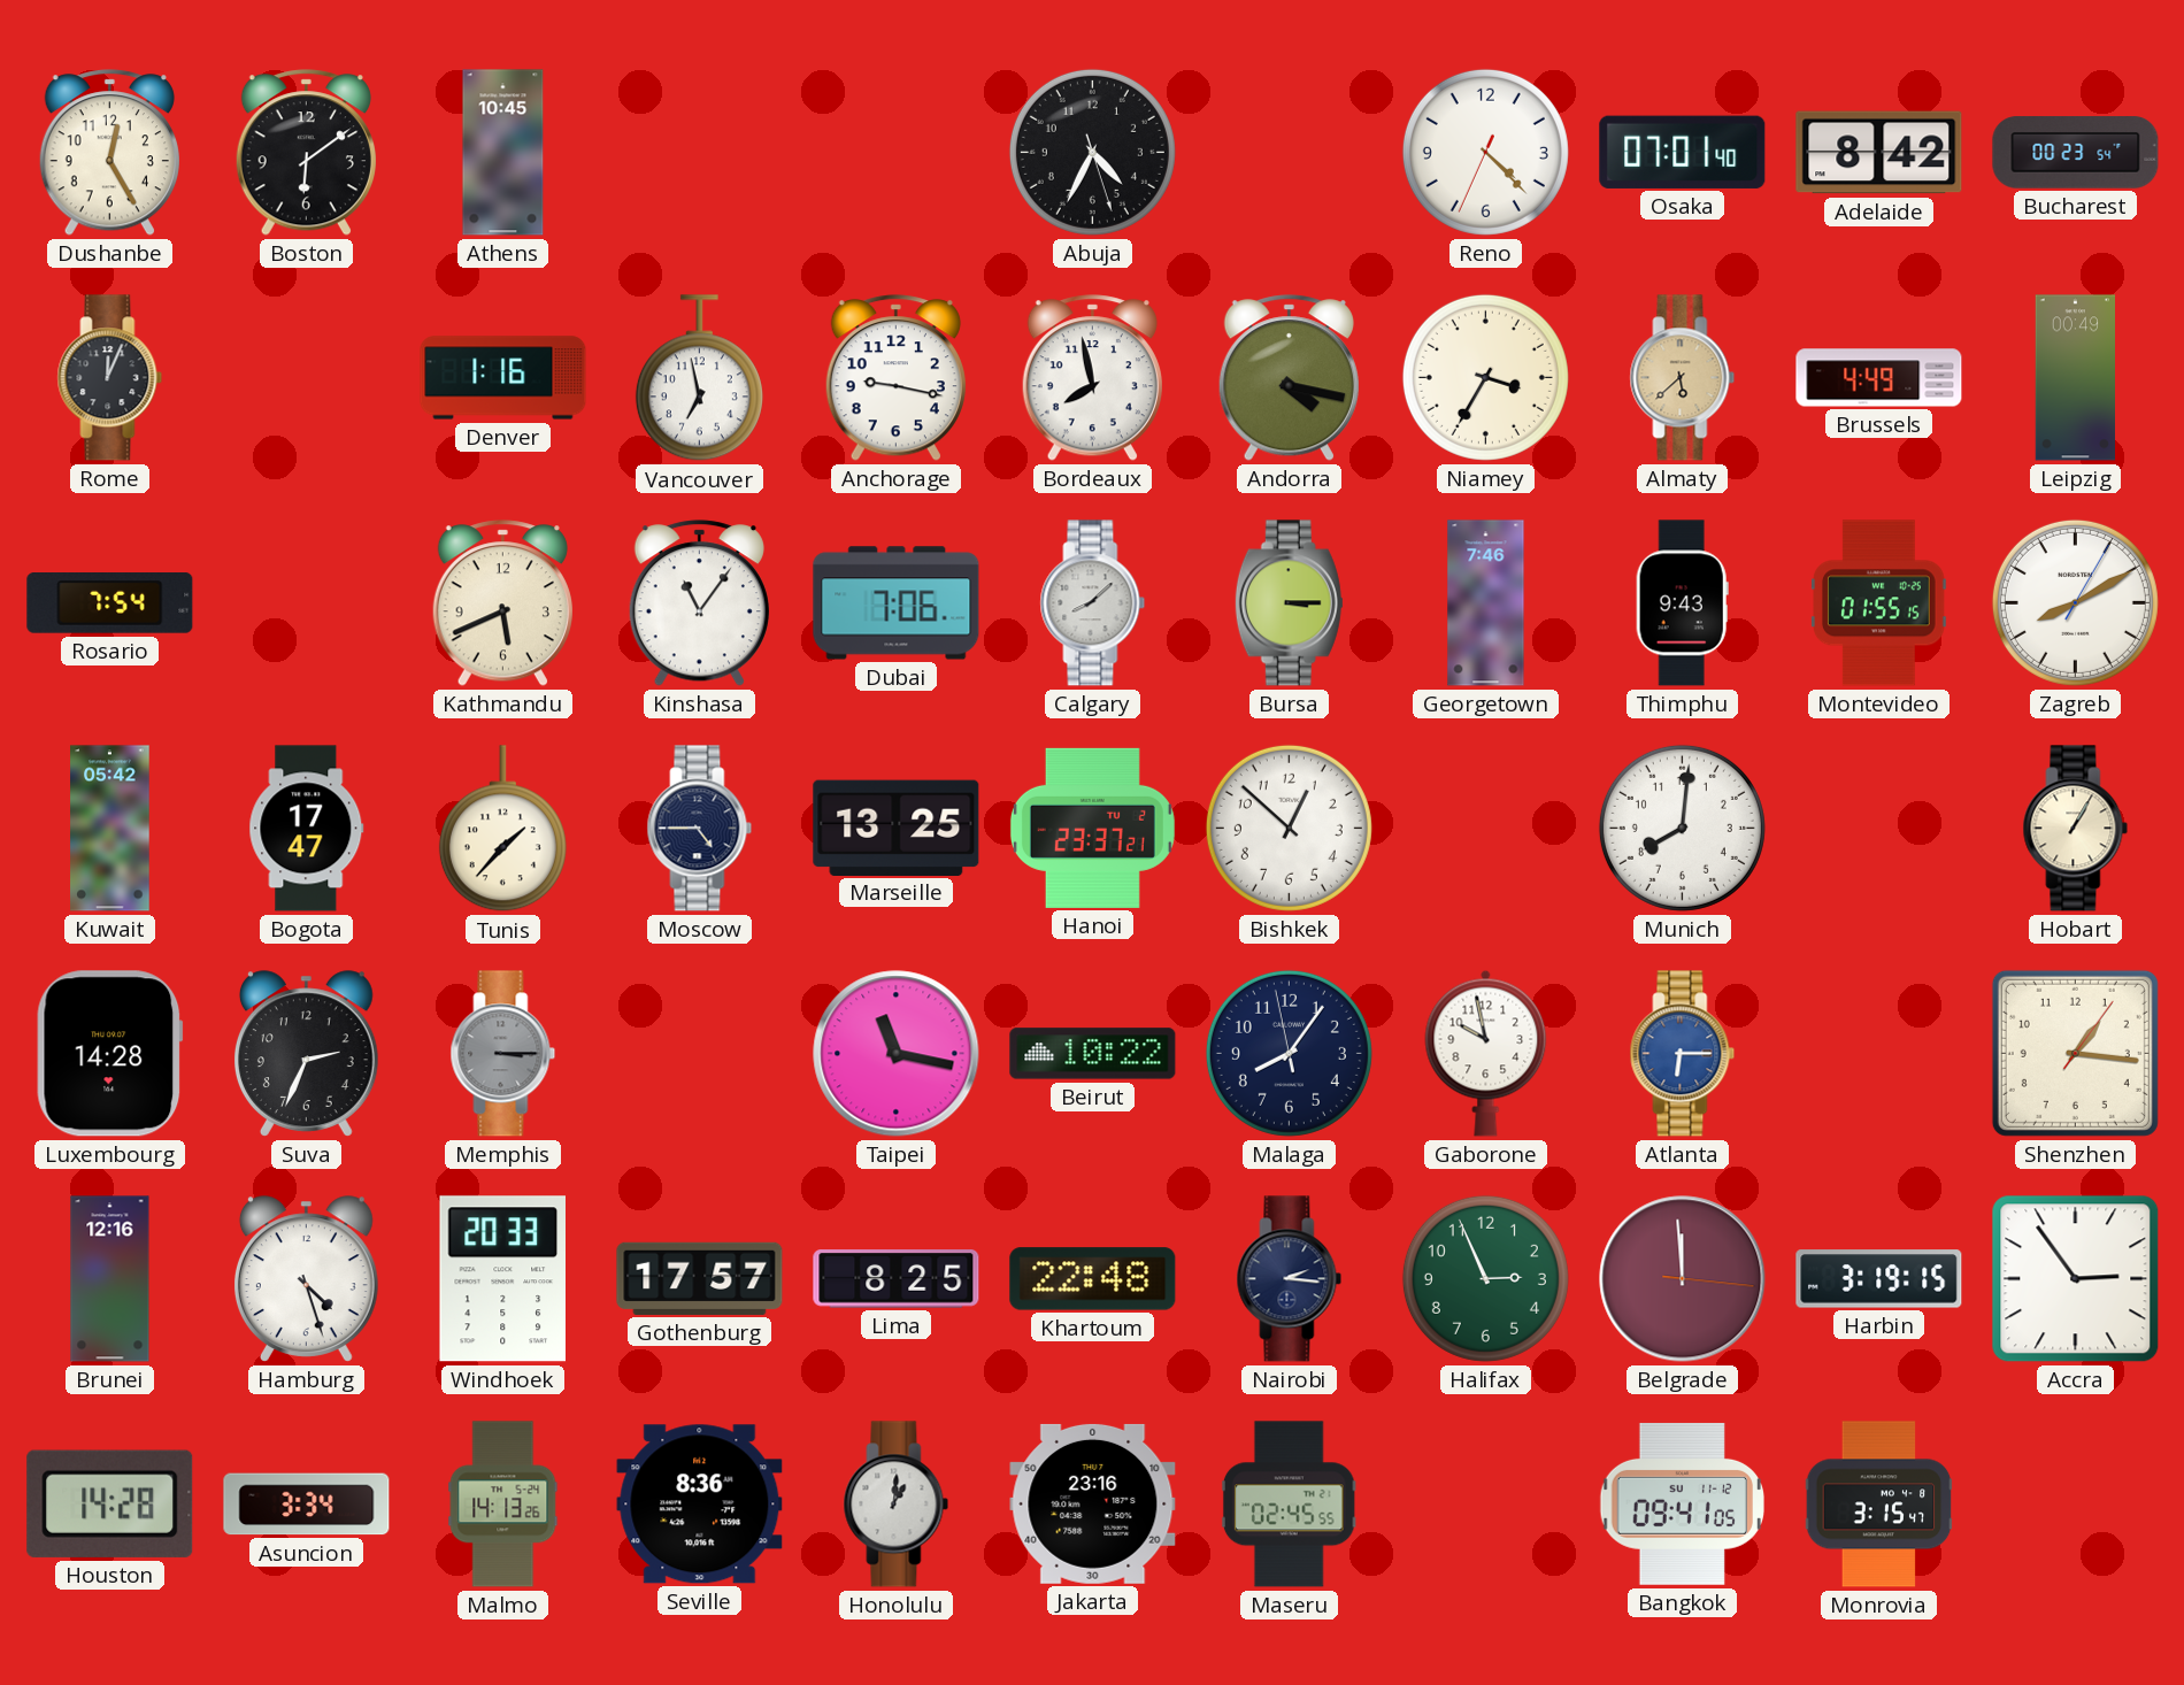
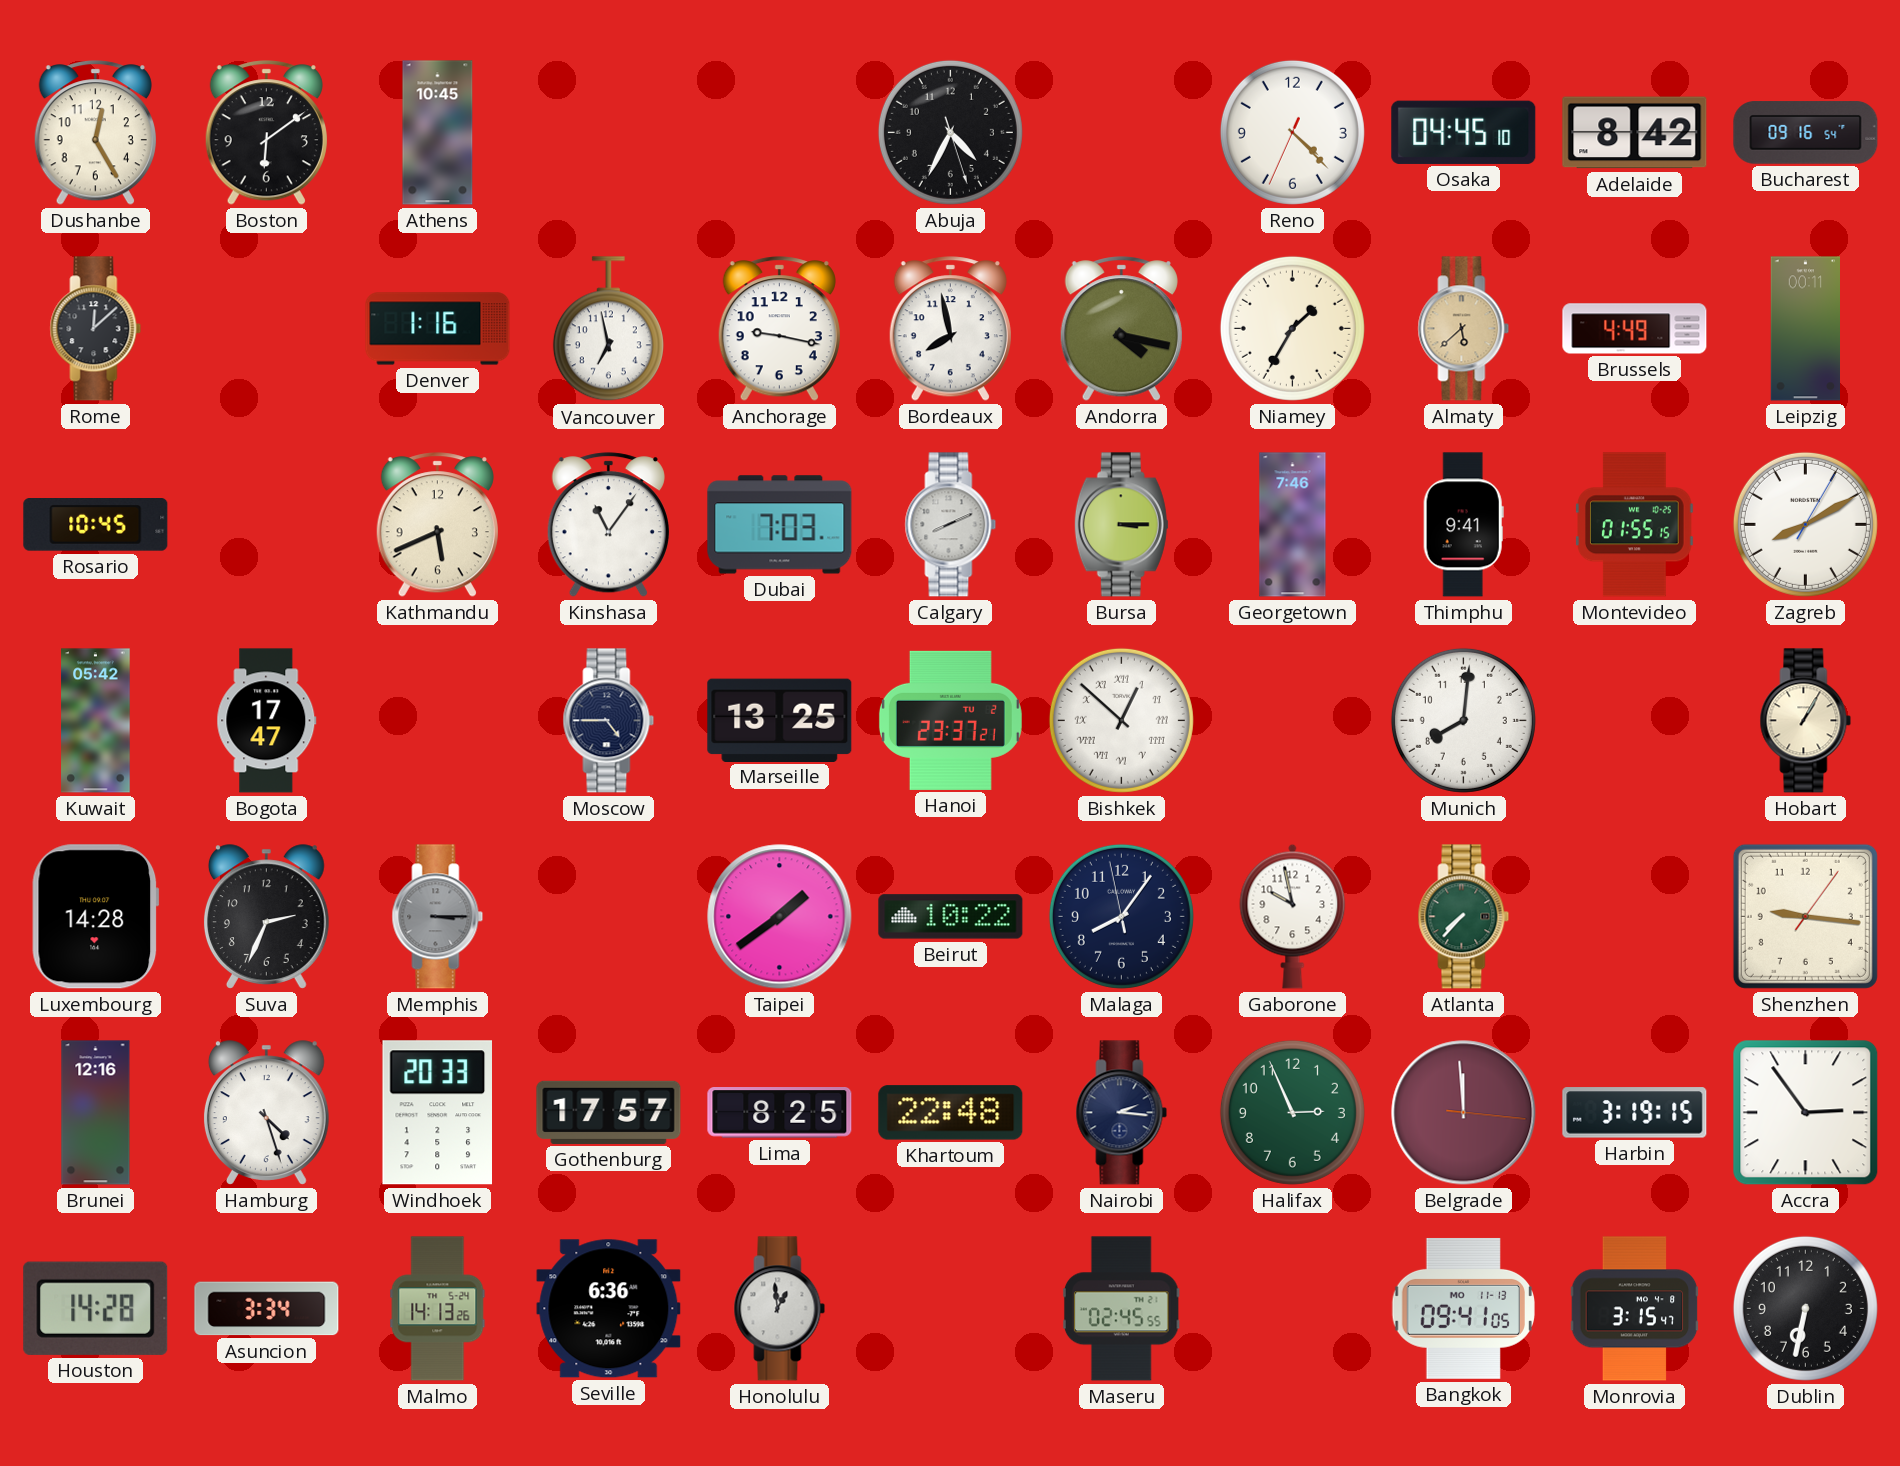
Osaka: 07:01 -> 04:45
Bucharest: 00:23 -> 09:16
Rome: 12:04 -> 12:08
Niamey: 3:35 -> 1:35
Leipzig: 00:49 -> 00:11
Rosario: 7:54 -> 10:45
Dubai: 7:06 -> 7:03
Calgary: 8:08 -> 8:11
Thimphu: 9:43 -> 9:41
Tunis: 1:37 -> none
Bishkek numerals: Arabic -> Roman
Taipei: 11:17 -> 1:39
Atlanta: 6:15 -> 7:37
Atlanta dial: blue -> green
Shenzhen: 1:16 -> 9:16
Seville: 8:36 -> 6:36
Honolulu: 1:01 -> 12:59
Jakarta: 23:16 -> none
Bangkok date: SU 11-12 -> MO 11-13
Dublin: none -> 6:32
